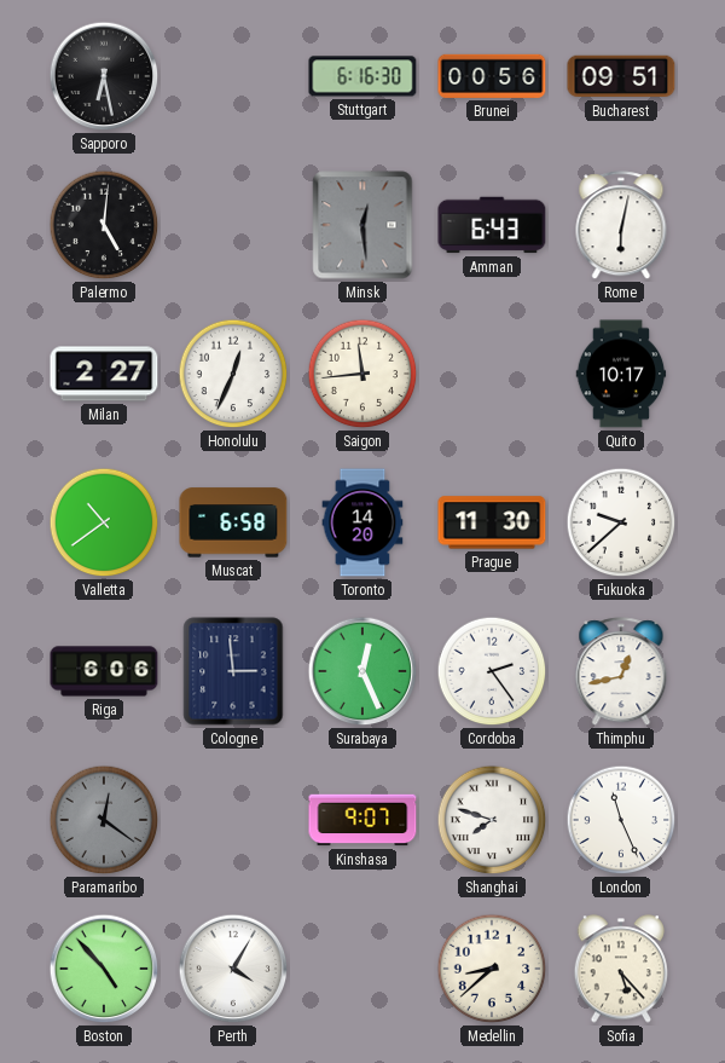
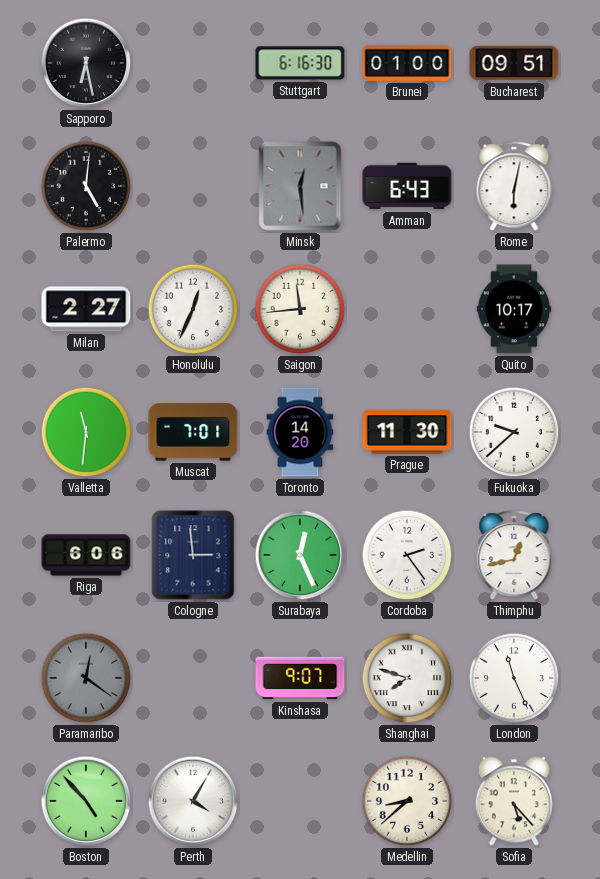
Brunei: 00:56 -> 01:00
Valletta: 10:39 -> 11:31
Muscat: 6:58 -> 7:01
